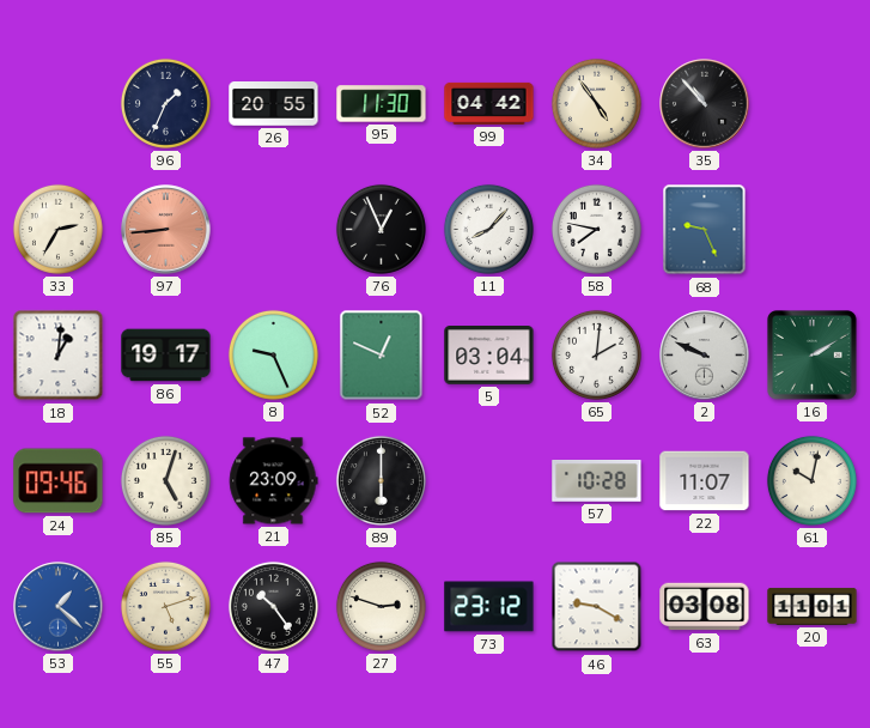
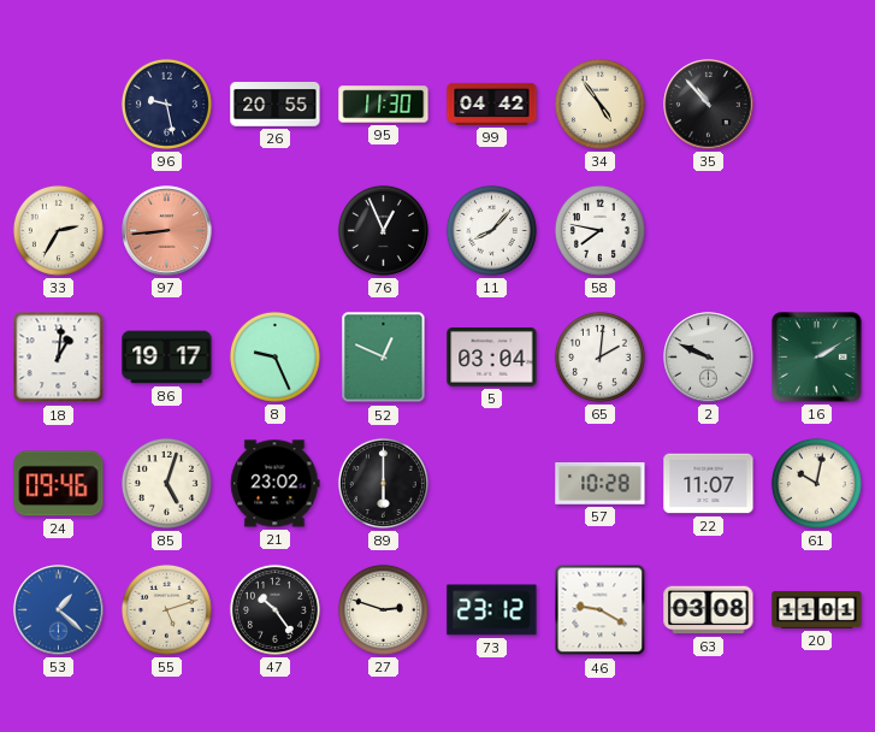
96: 1:34 -> 9:28
68: 9:26 -> none
21: 23:09 -> 23:02
